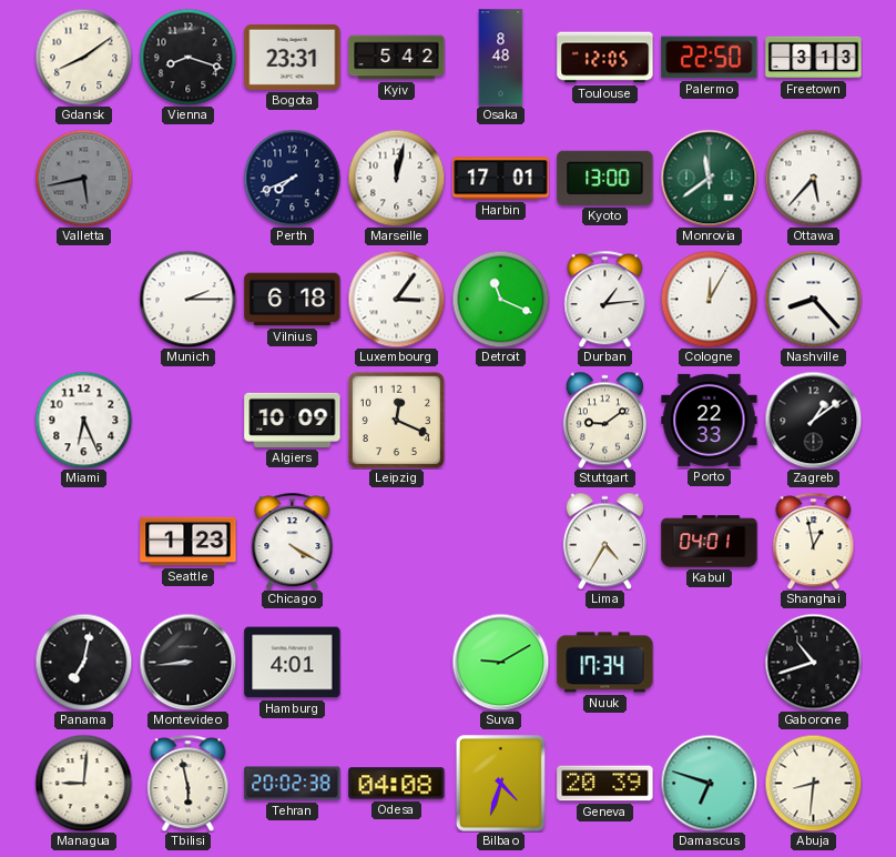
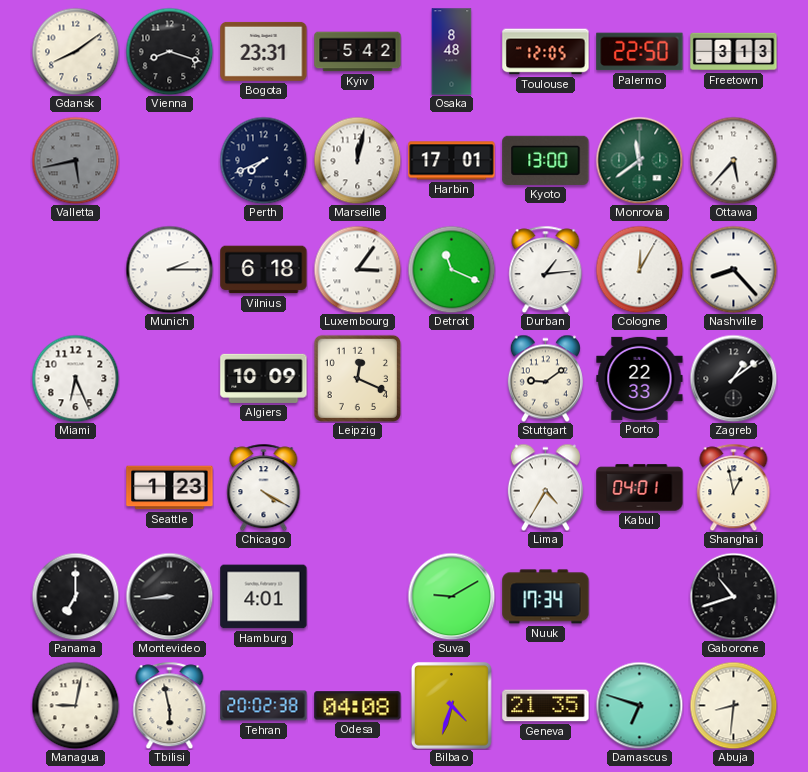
Panama: 7:02 -> 7:00
Managua: 9:01 -> 9:02
Geneva: 20:39 -> 21:35
